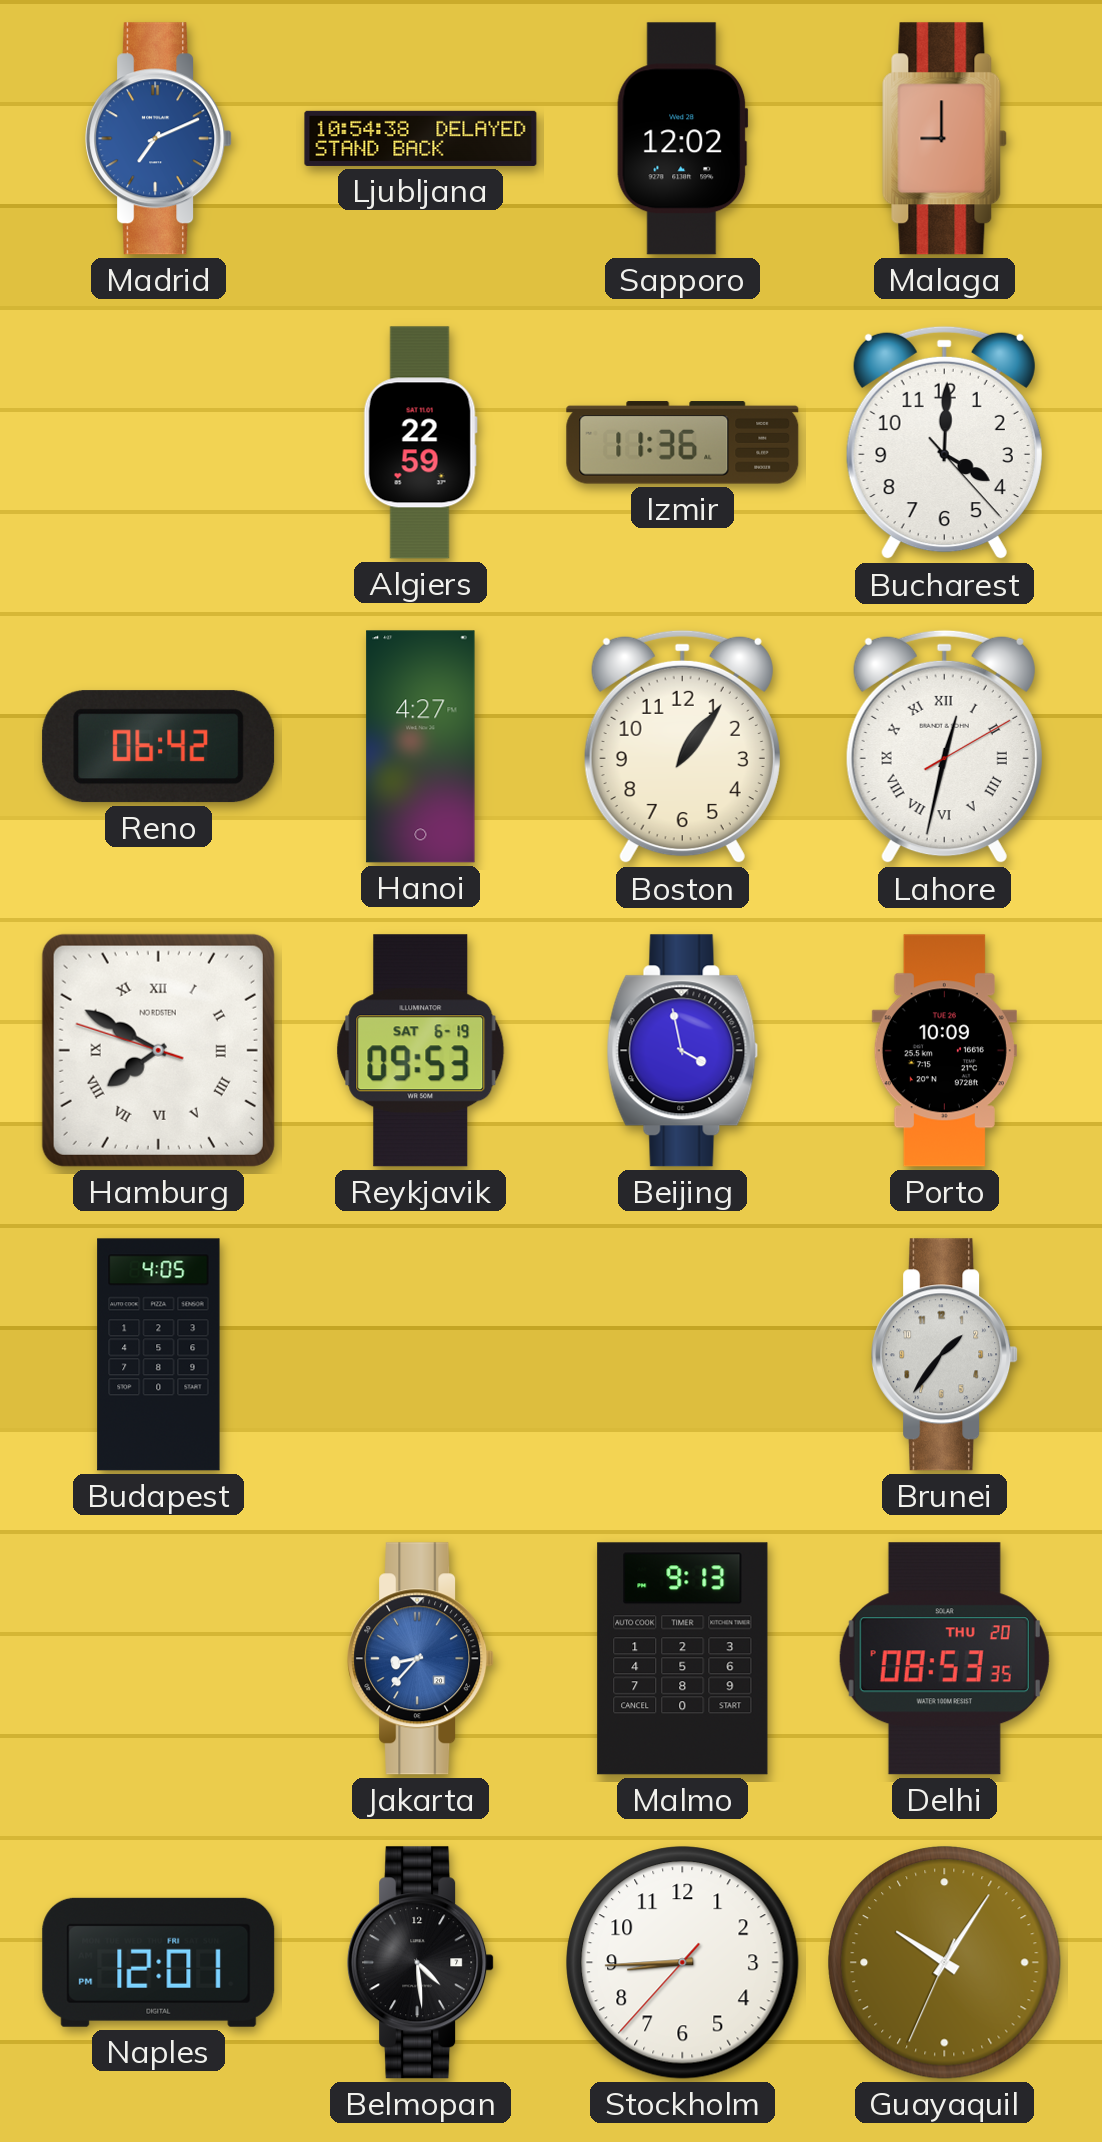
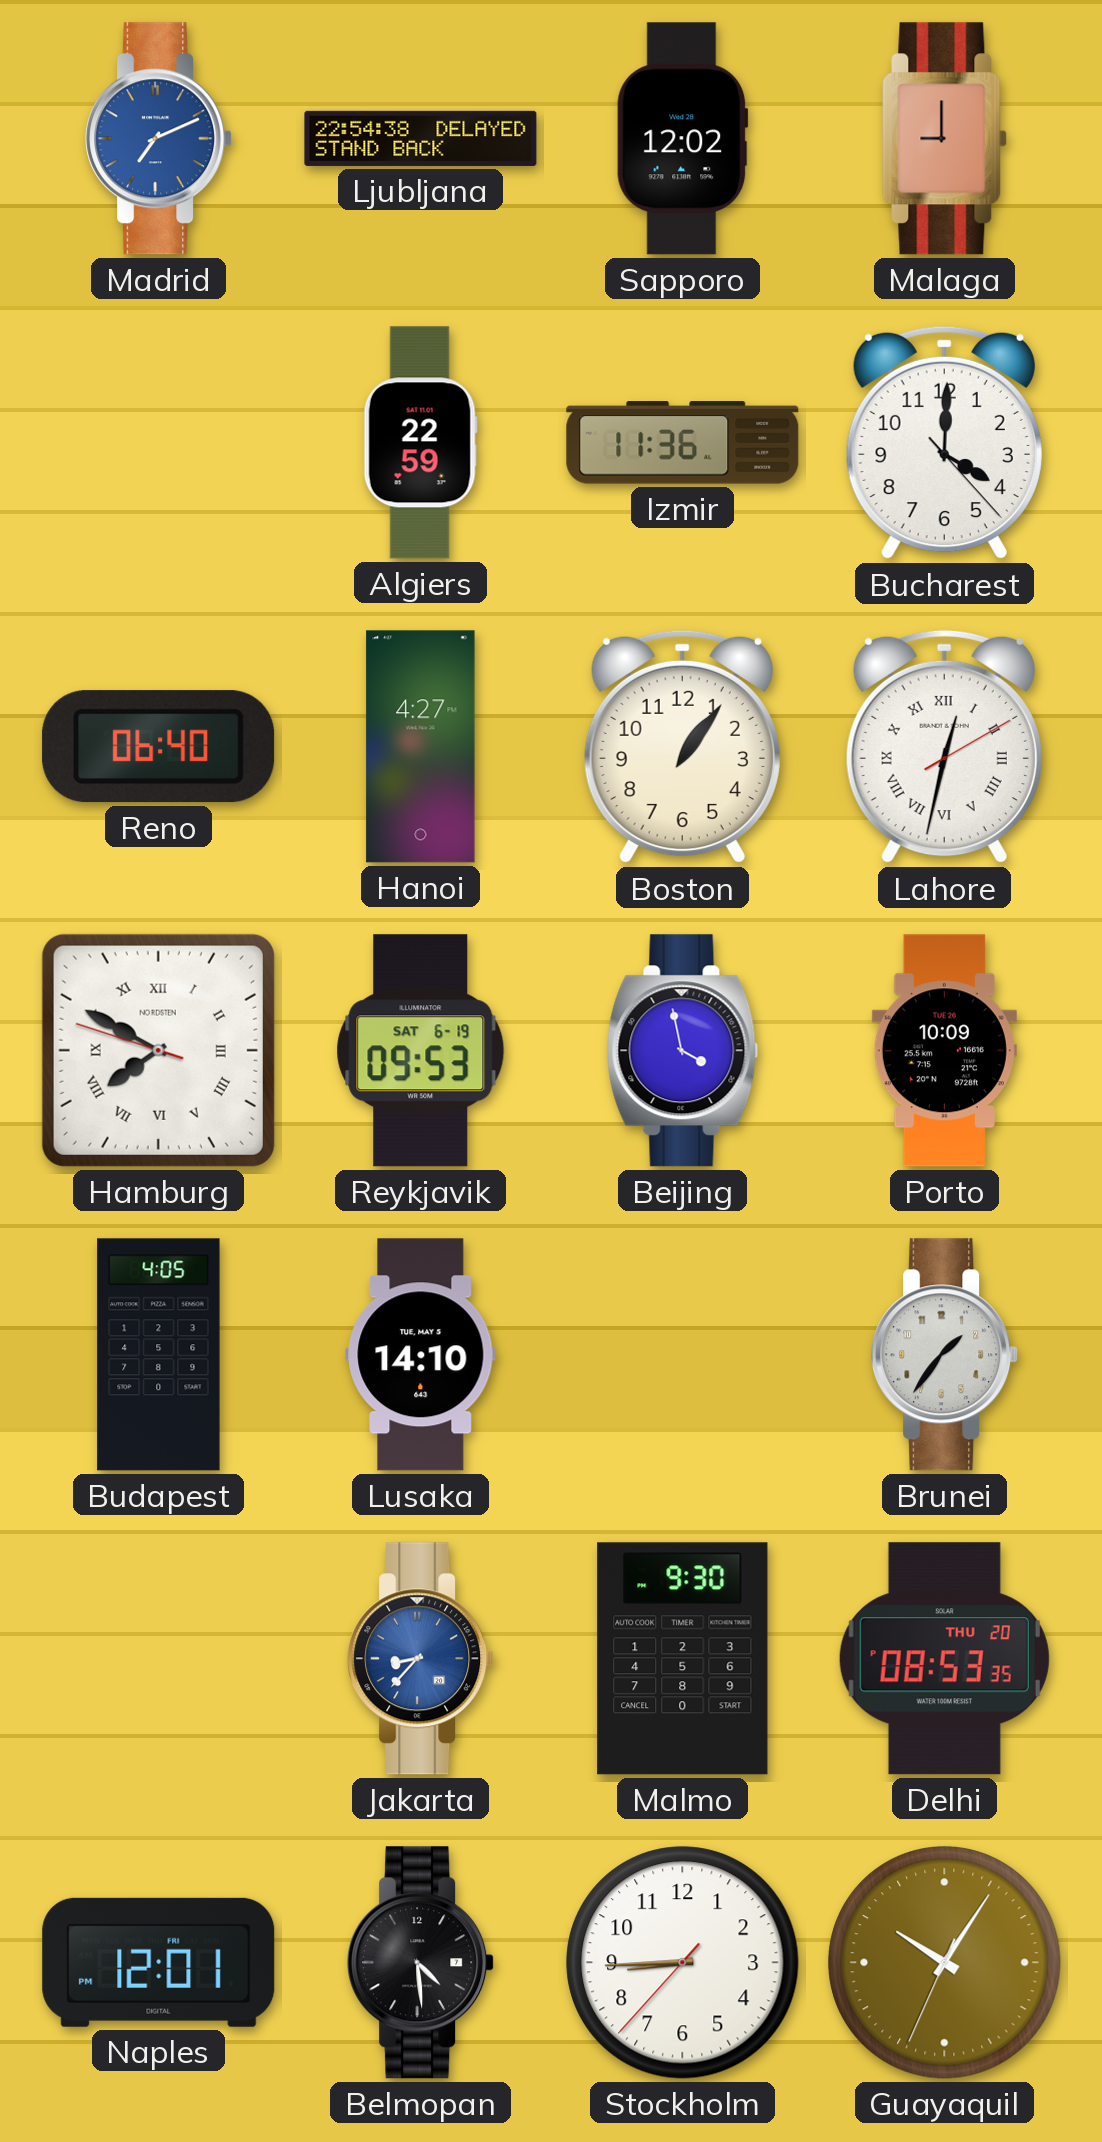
Ljubljana: 10:54 -> 22:54
Reno: 06:42 -> 06:40
Lusaka: none -> 14:10
Malmo: 9:13 -> 9:30
